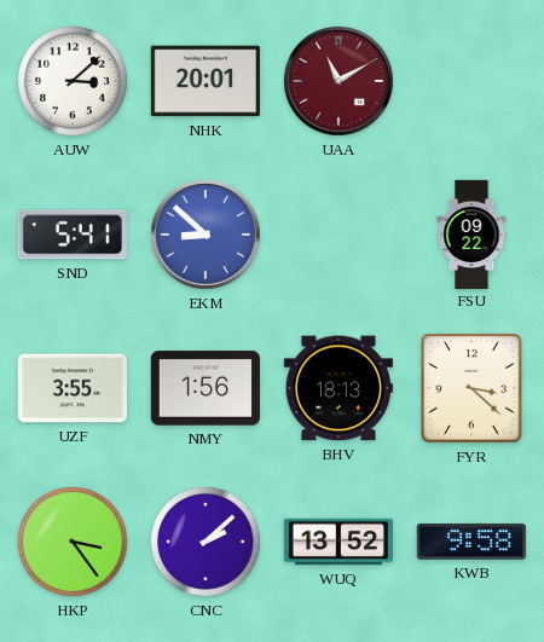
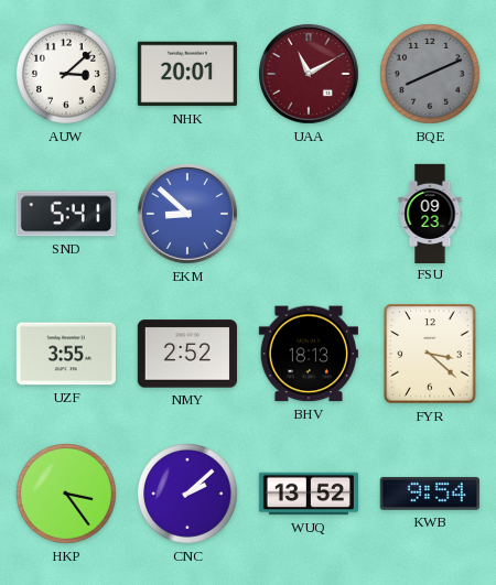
BQE: none -> 8:11
FSU: 09:22 -> 09:23
NMY: 1:56 -> 2:52
KWB: 9:58 -> 9:54
